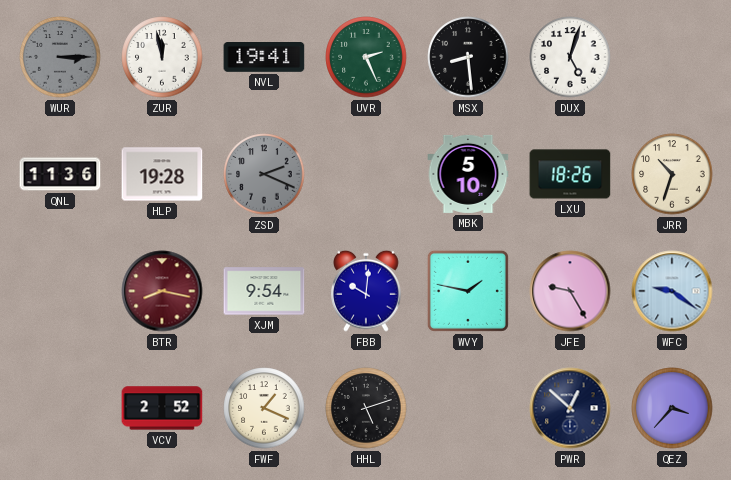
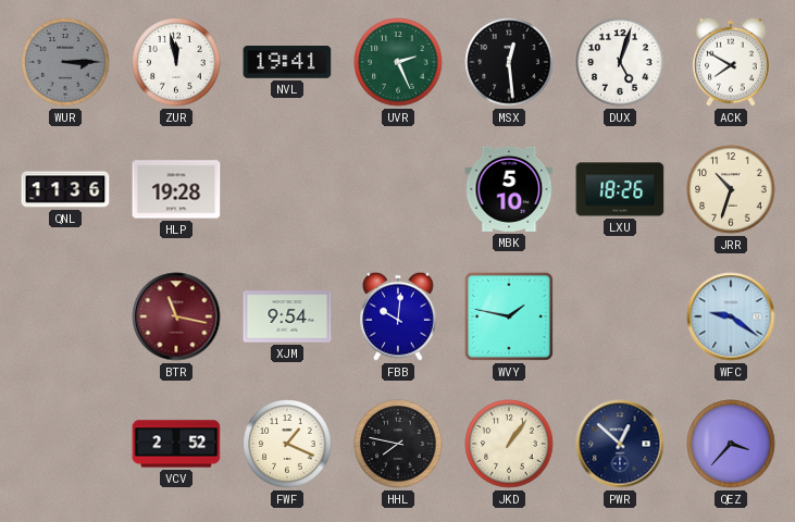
MSX: 8:29 -> 12:29
ACK: none -> 7:50
ZSD: 2:19 -> none
BTR: 8:17 -> 11:17
JFE: 9:25 -> none
HHL: 5:12 -> 7:47
JKD: none -> 1:06
